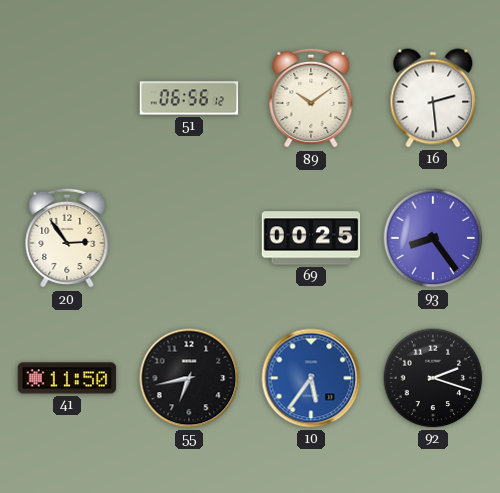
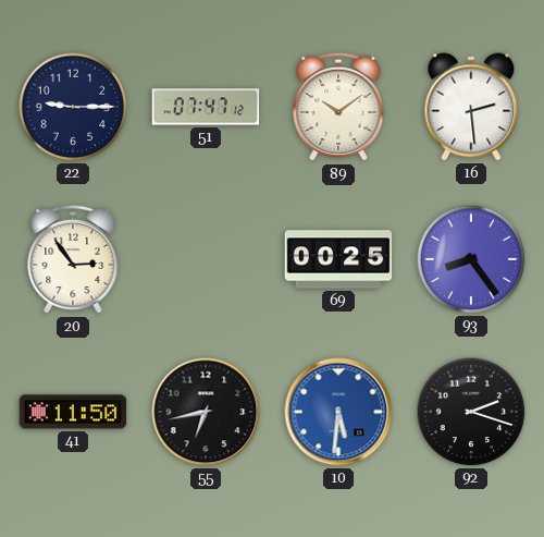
22: none -> 9:15
51: 06:56 -> 07:47
10: 5:36 -> 5:31
